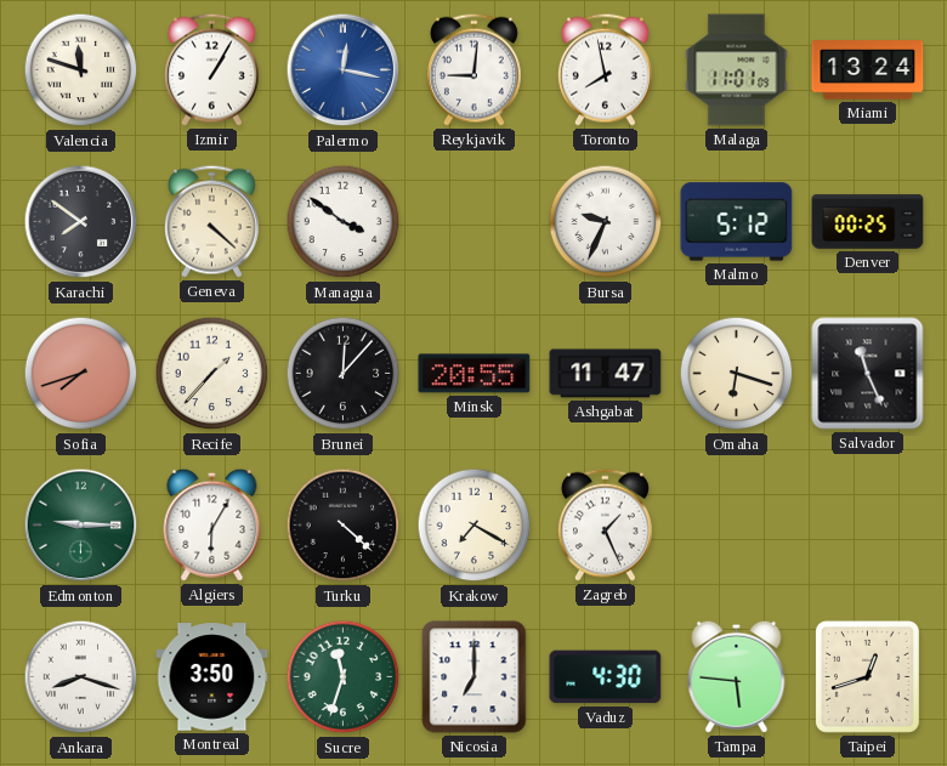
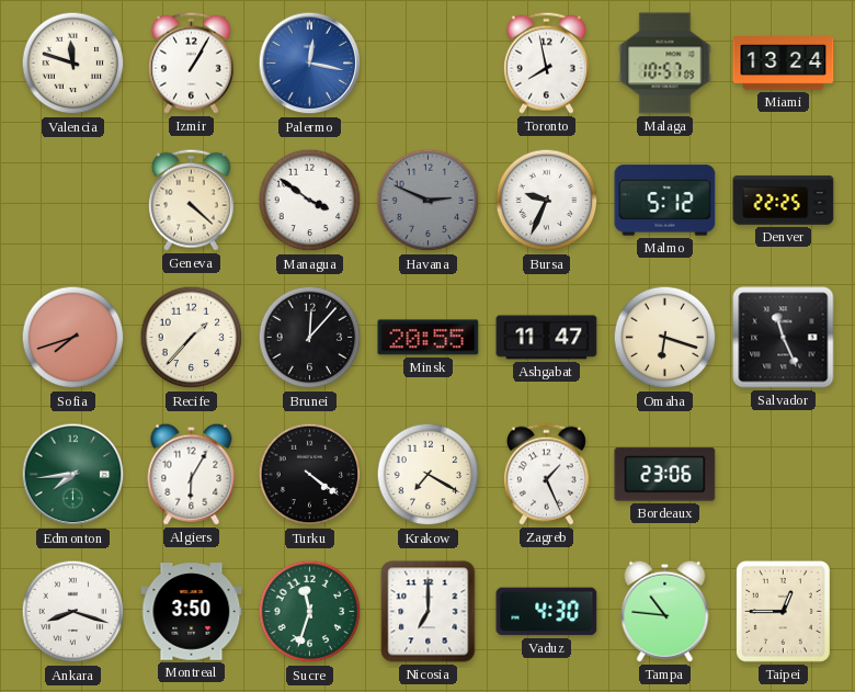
Reykjavik: 9:01 -> none
Malaga: 11:01 -> 10:57
Karachi: 7:51 -> none
Havana: none -> 2:49
Denver: 00:25 -> 22:25
Edmonton: 9:15 -> 7:44
Turku: 4:22 -> 4:21
Bordeaux: none -> 23:06
Tampa: 5:46 -> 10:46
Taipei: 12:42 -> 12:45
